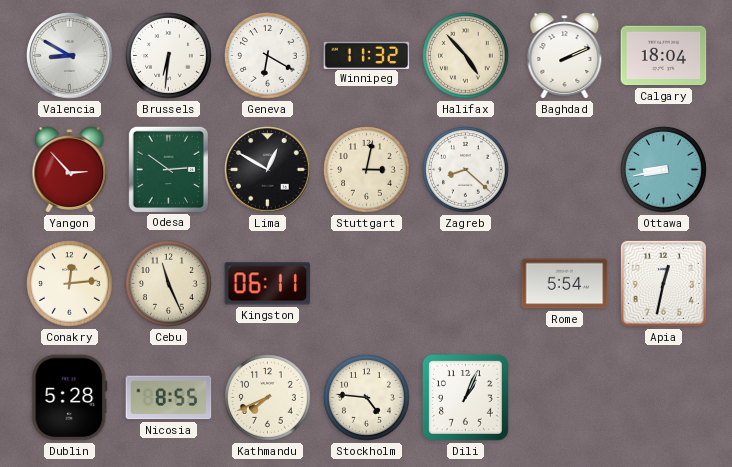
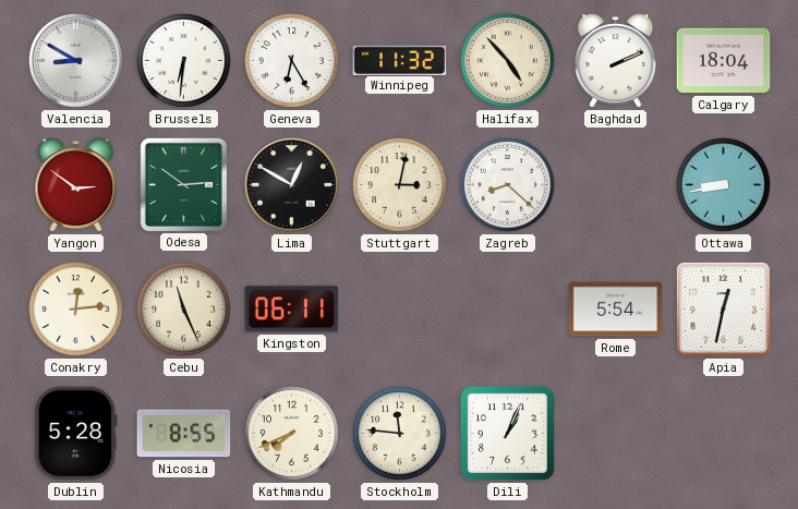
Geneva: 6:20 -> 6:25
Yangon: 2:53 -> 2:51
Stockholm: 4:46 -> 11:46
